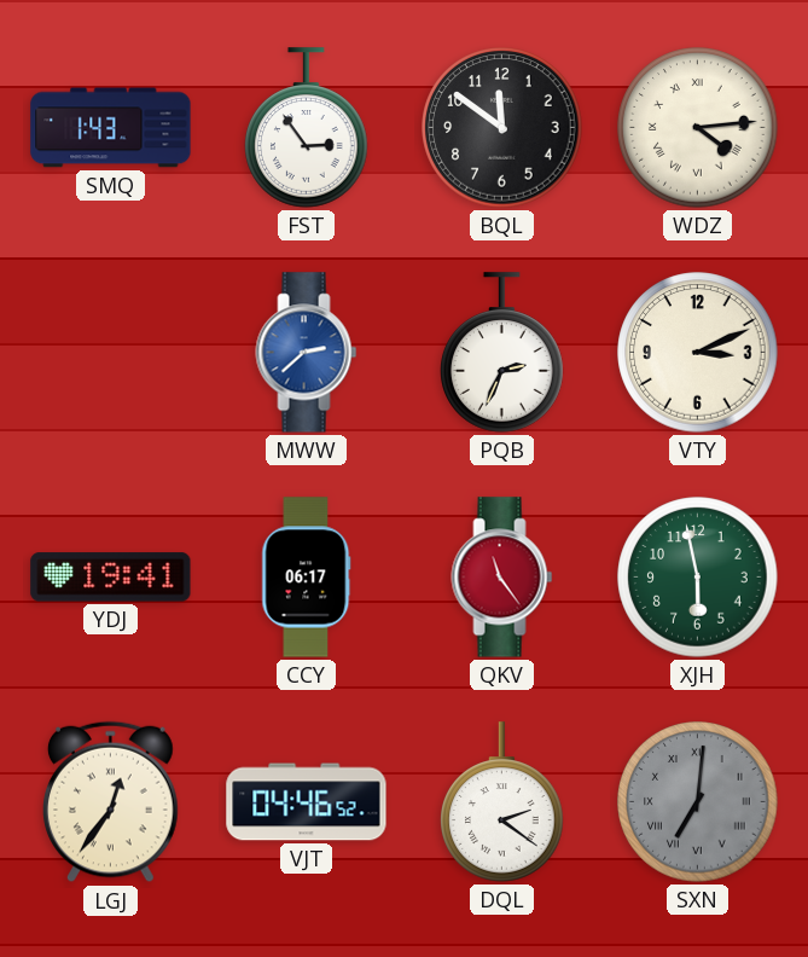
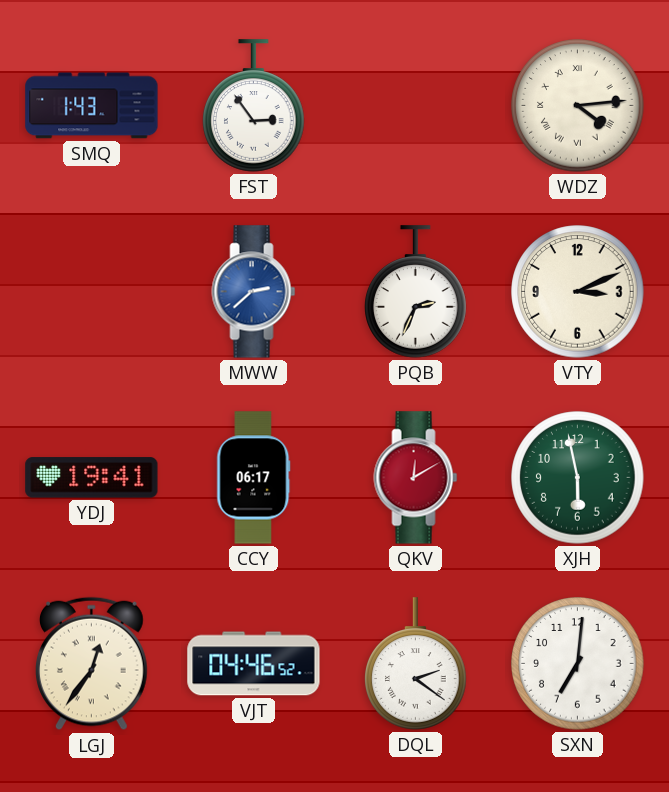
BQL: 11:51 -> none
QKV: 11:24 -> 12:10
SXN dial: grey -> white
SXN numerals: Roman -> Arabic
